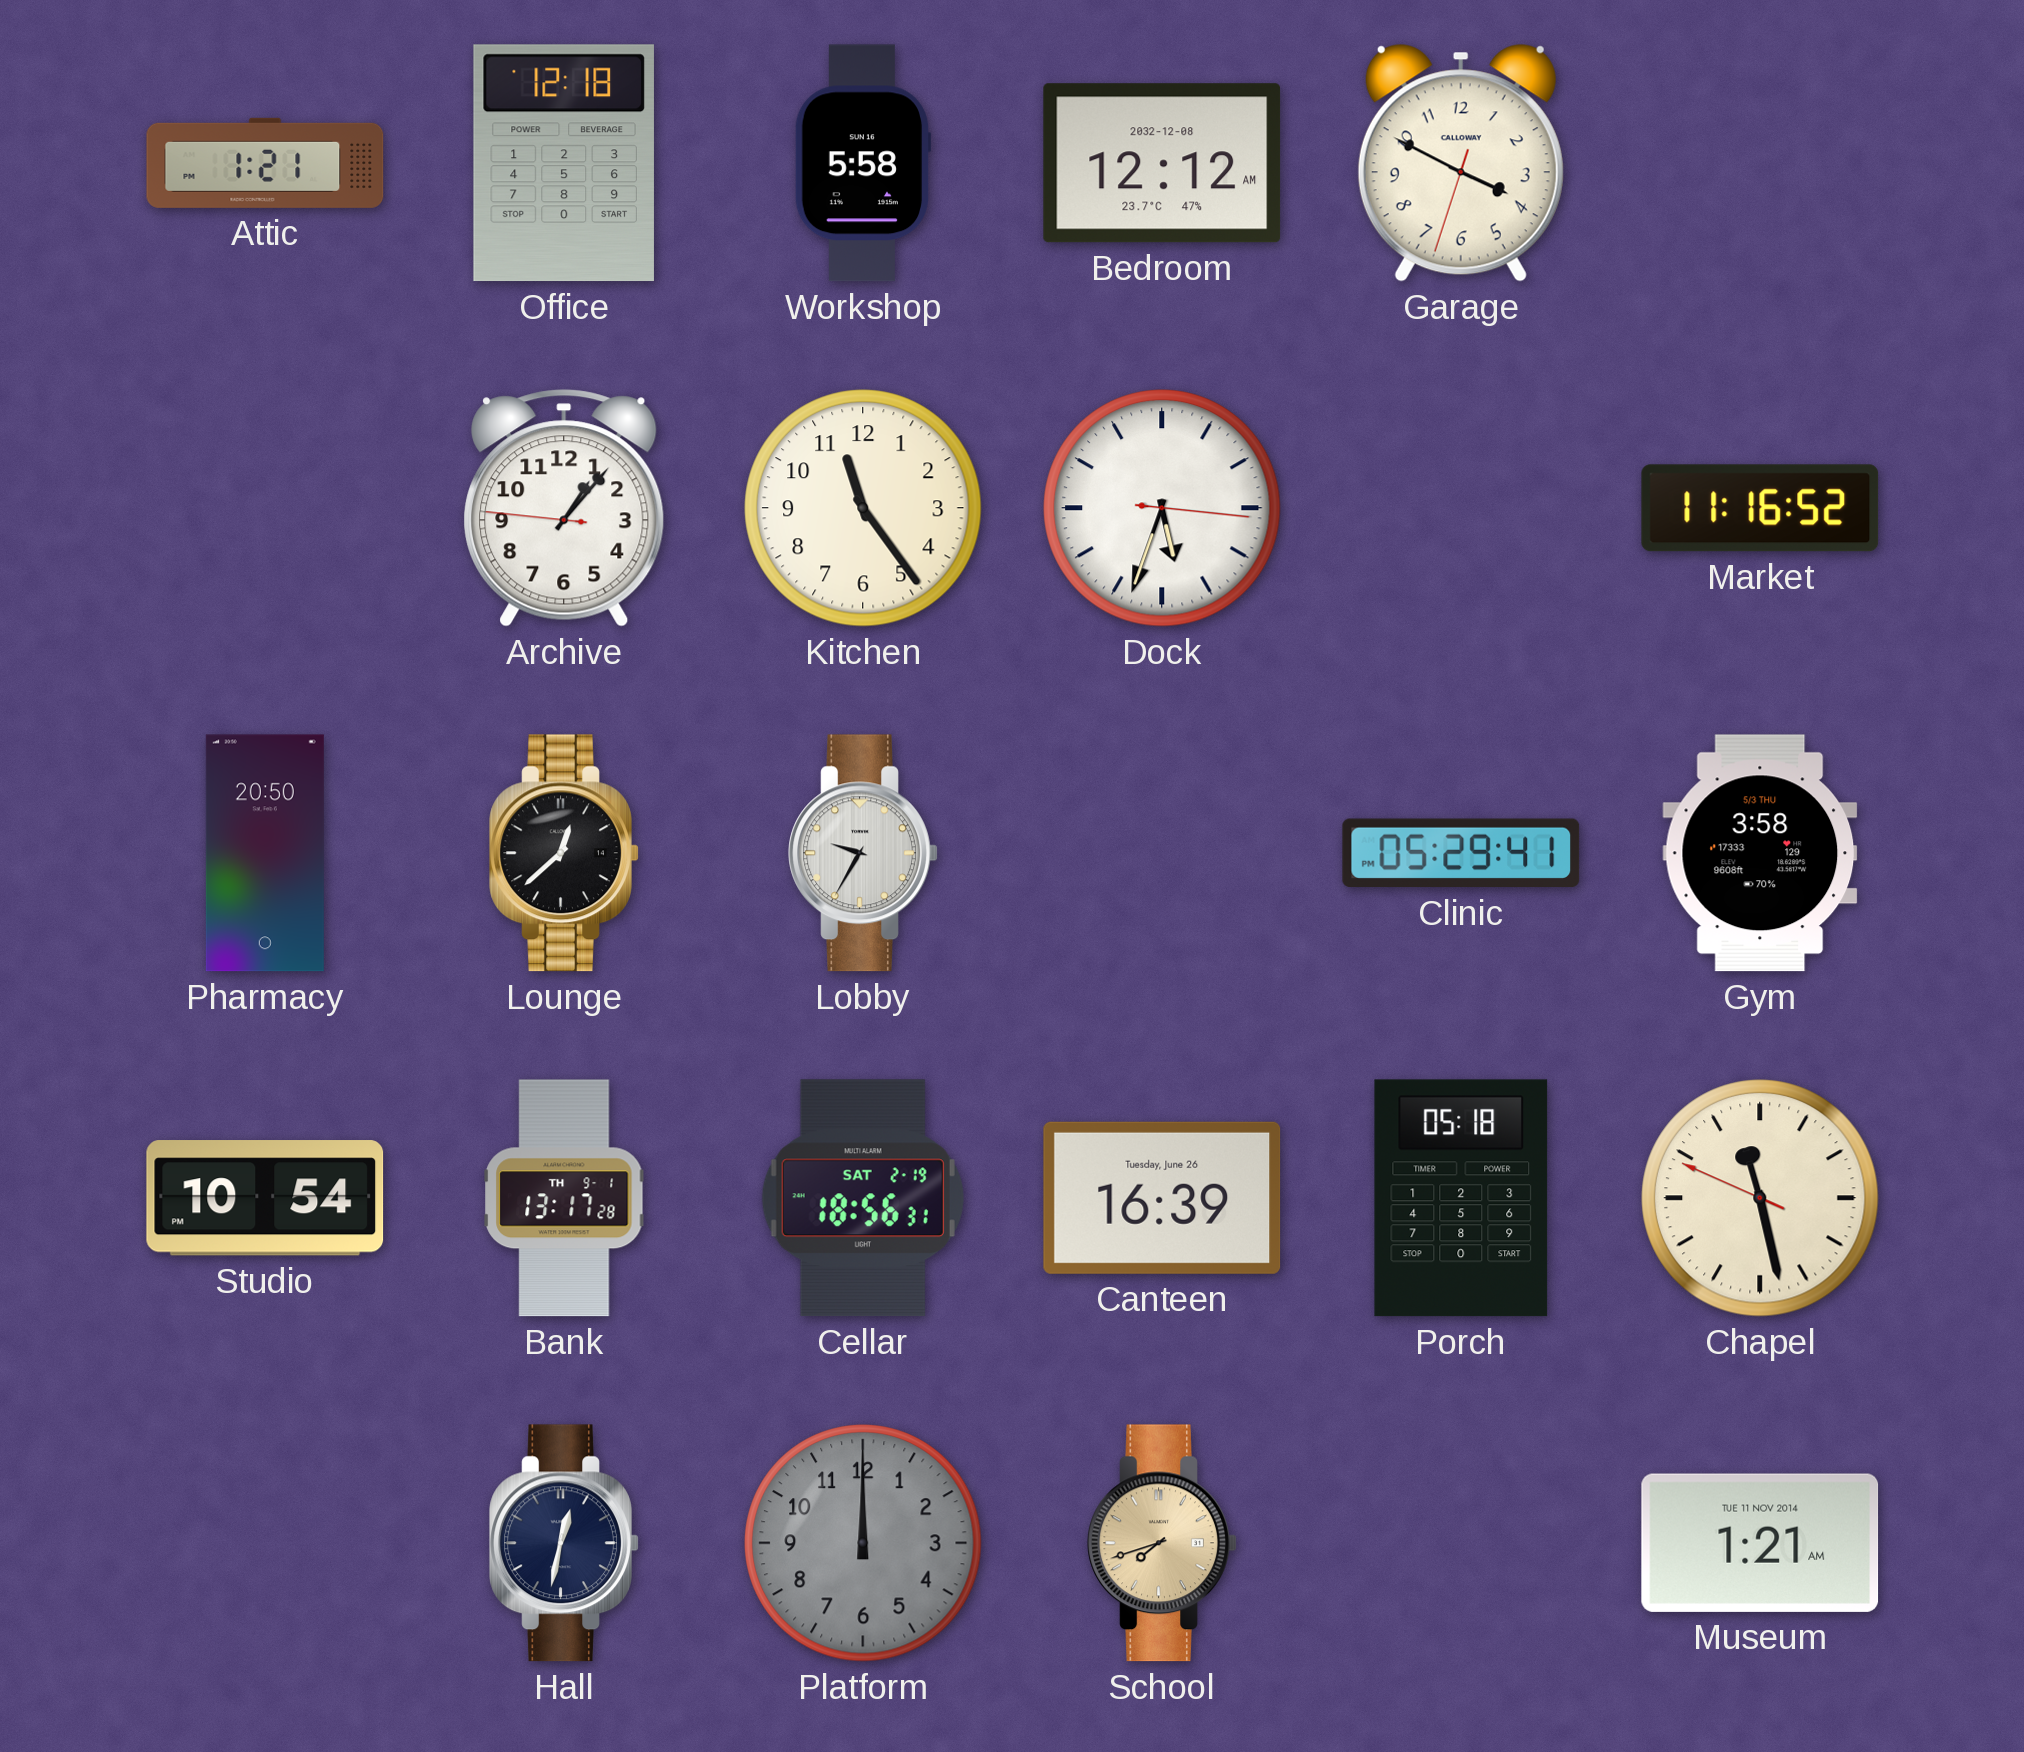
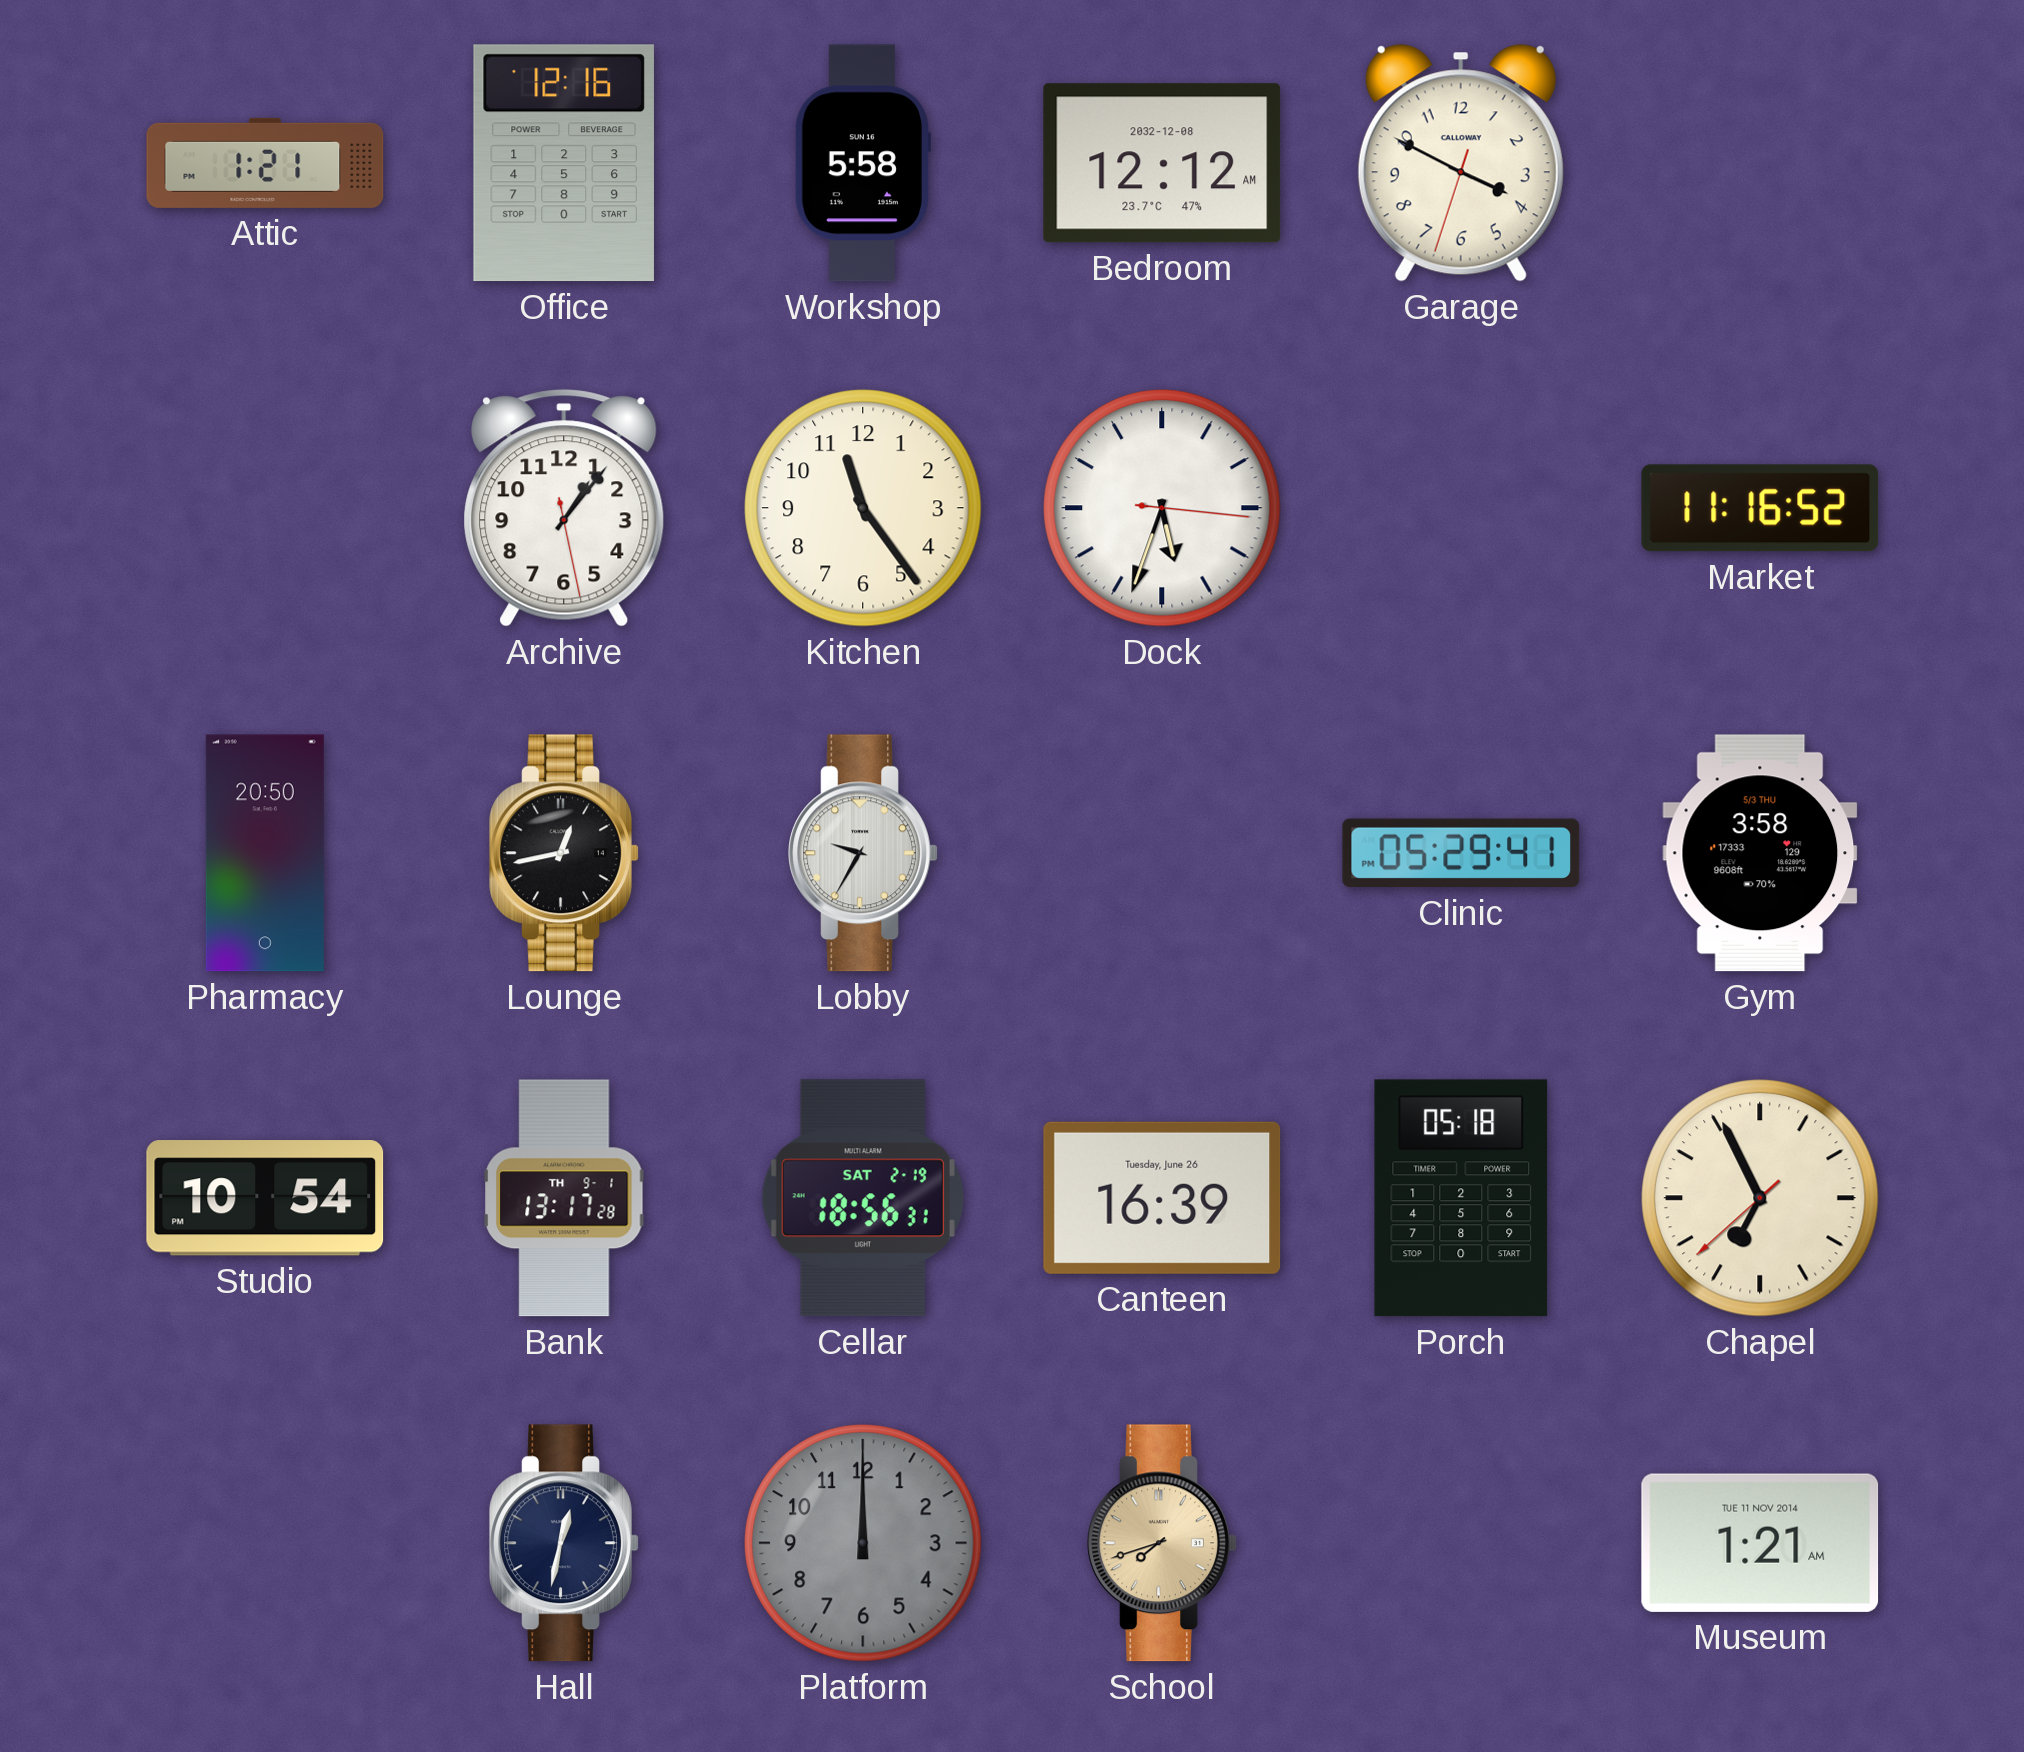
Office: 12:18 -> 12:16
Archive: 1:06:46 -> 1:06:28
Lounge: 12:38 -> 12:43
Chapel: 11:27 -> 6:55
